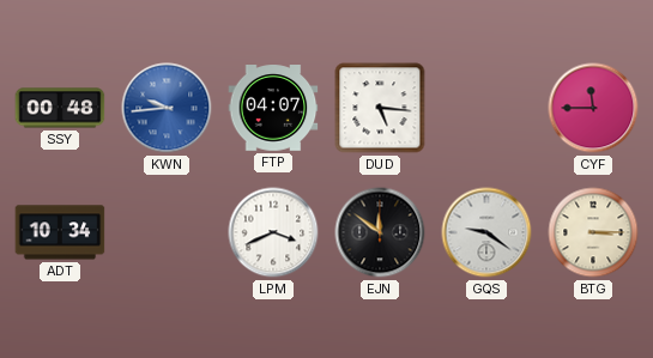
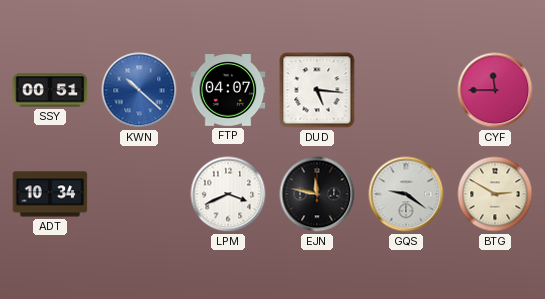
SSY: 00:48 -> 00:51
KWN: 9:44 -> 10:22
EJN: 11:51 -> 11:47
BTG: 3:15 -> 2:50
